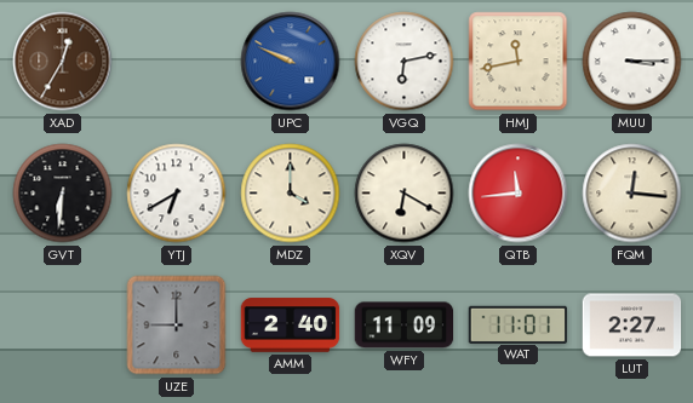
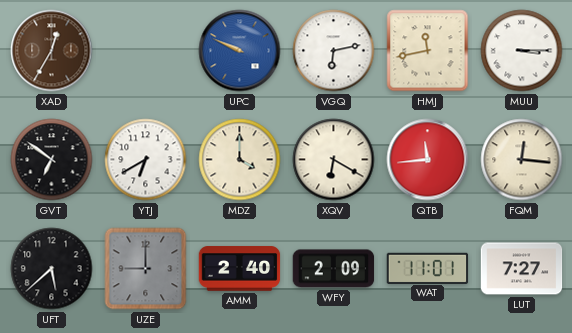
GVT: 6:31 -> 6:51
UFT: none -> 5:38
WFY: 11:09 -> 2:09
LUT: 2:27 -> 7:27
